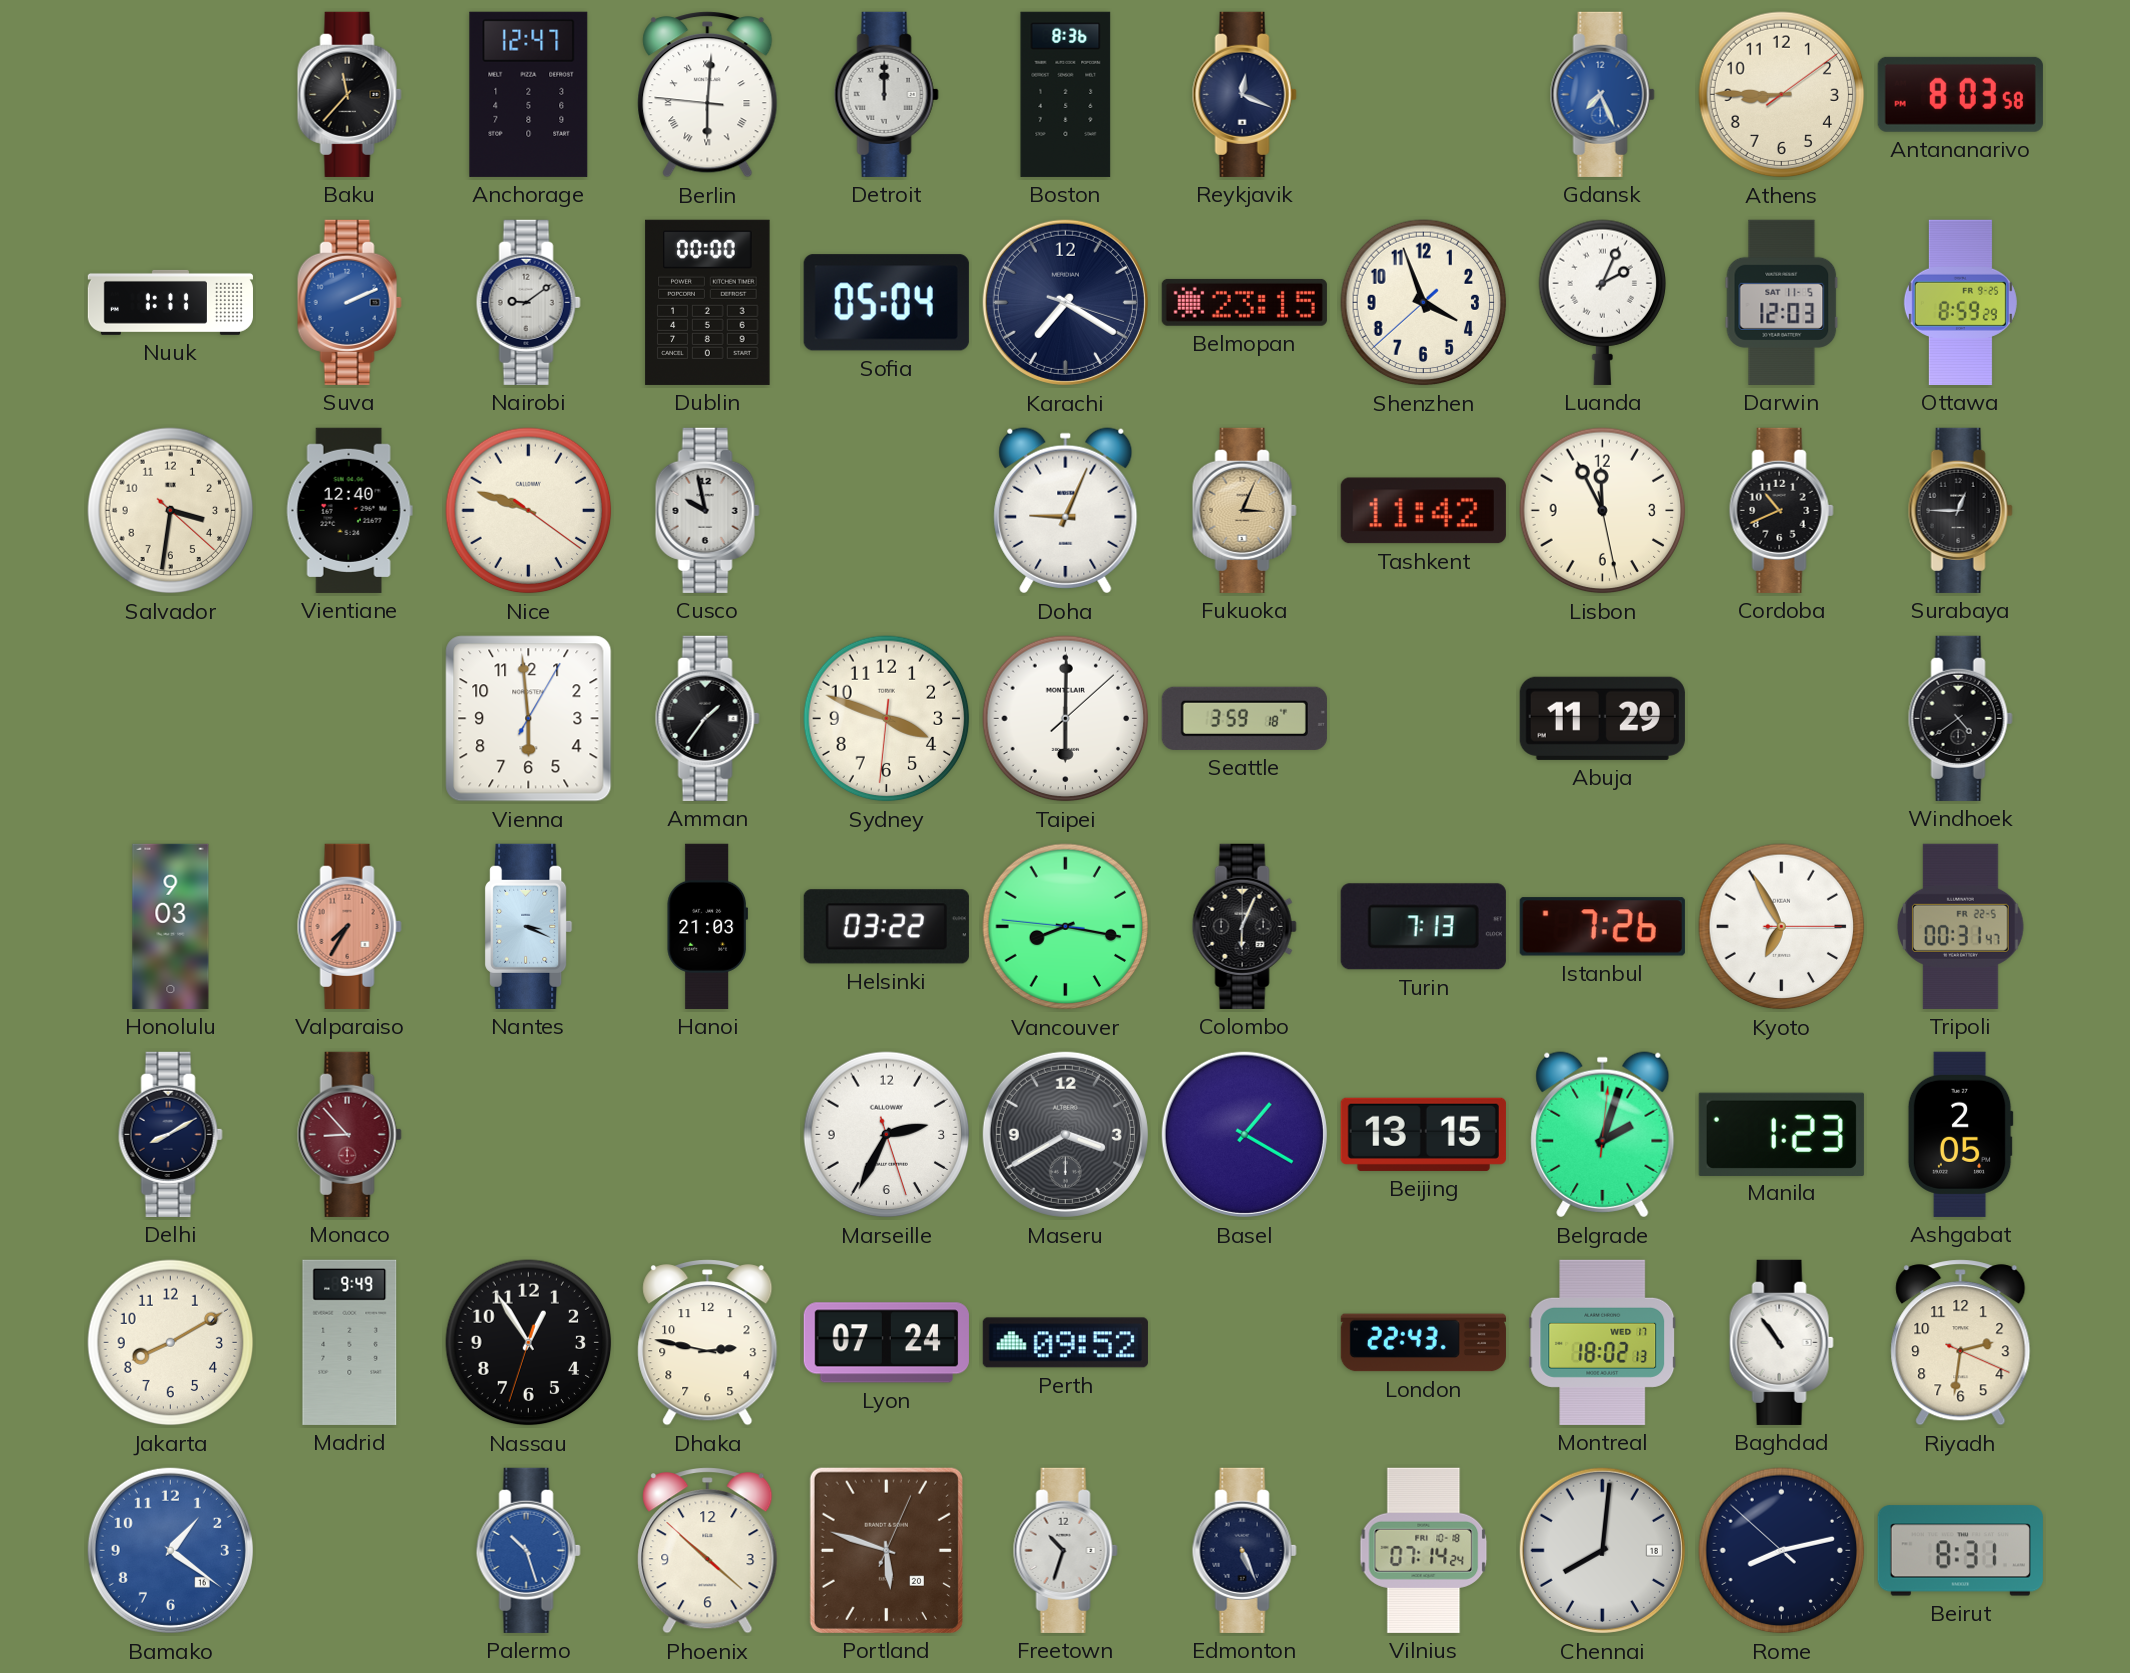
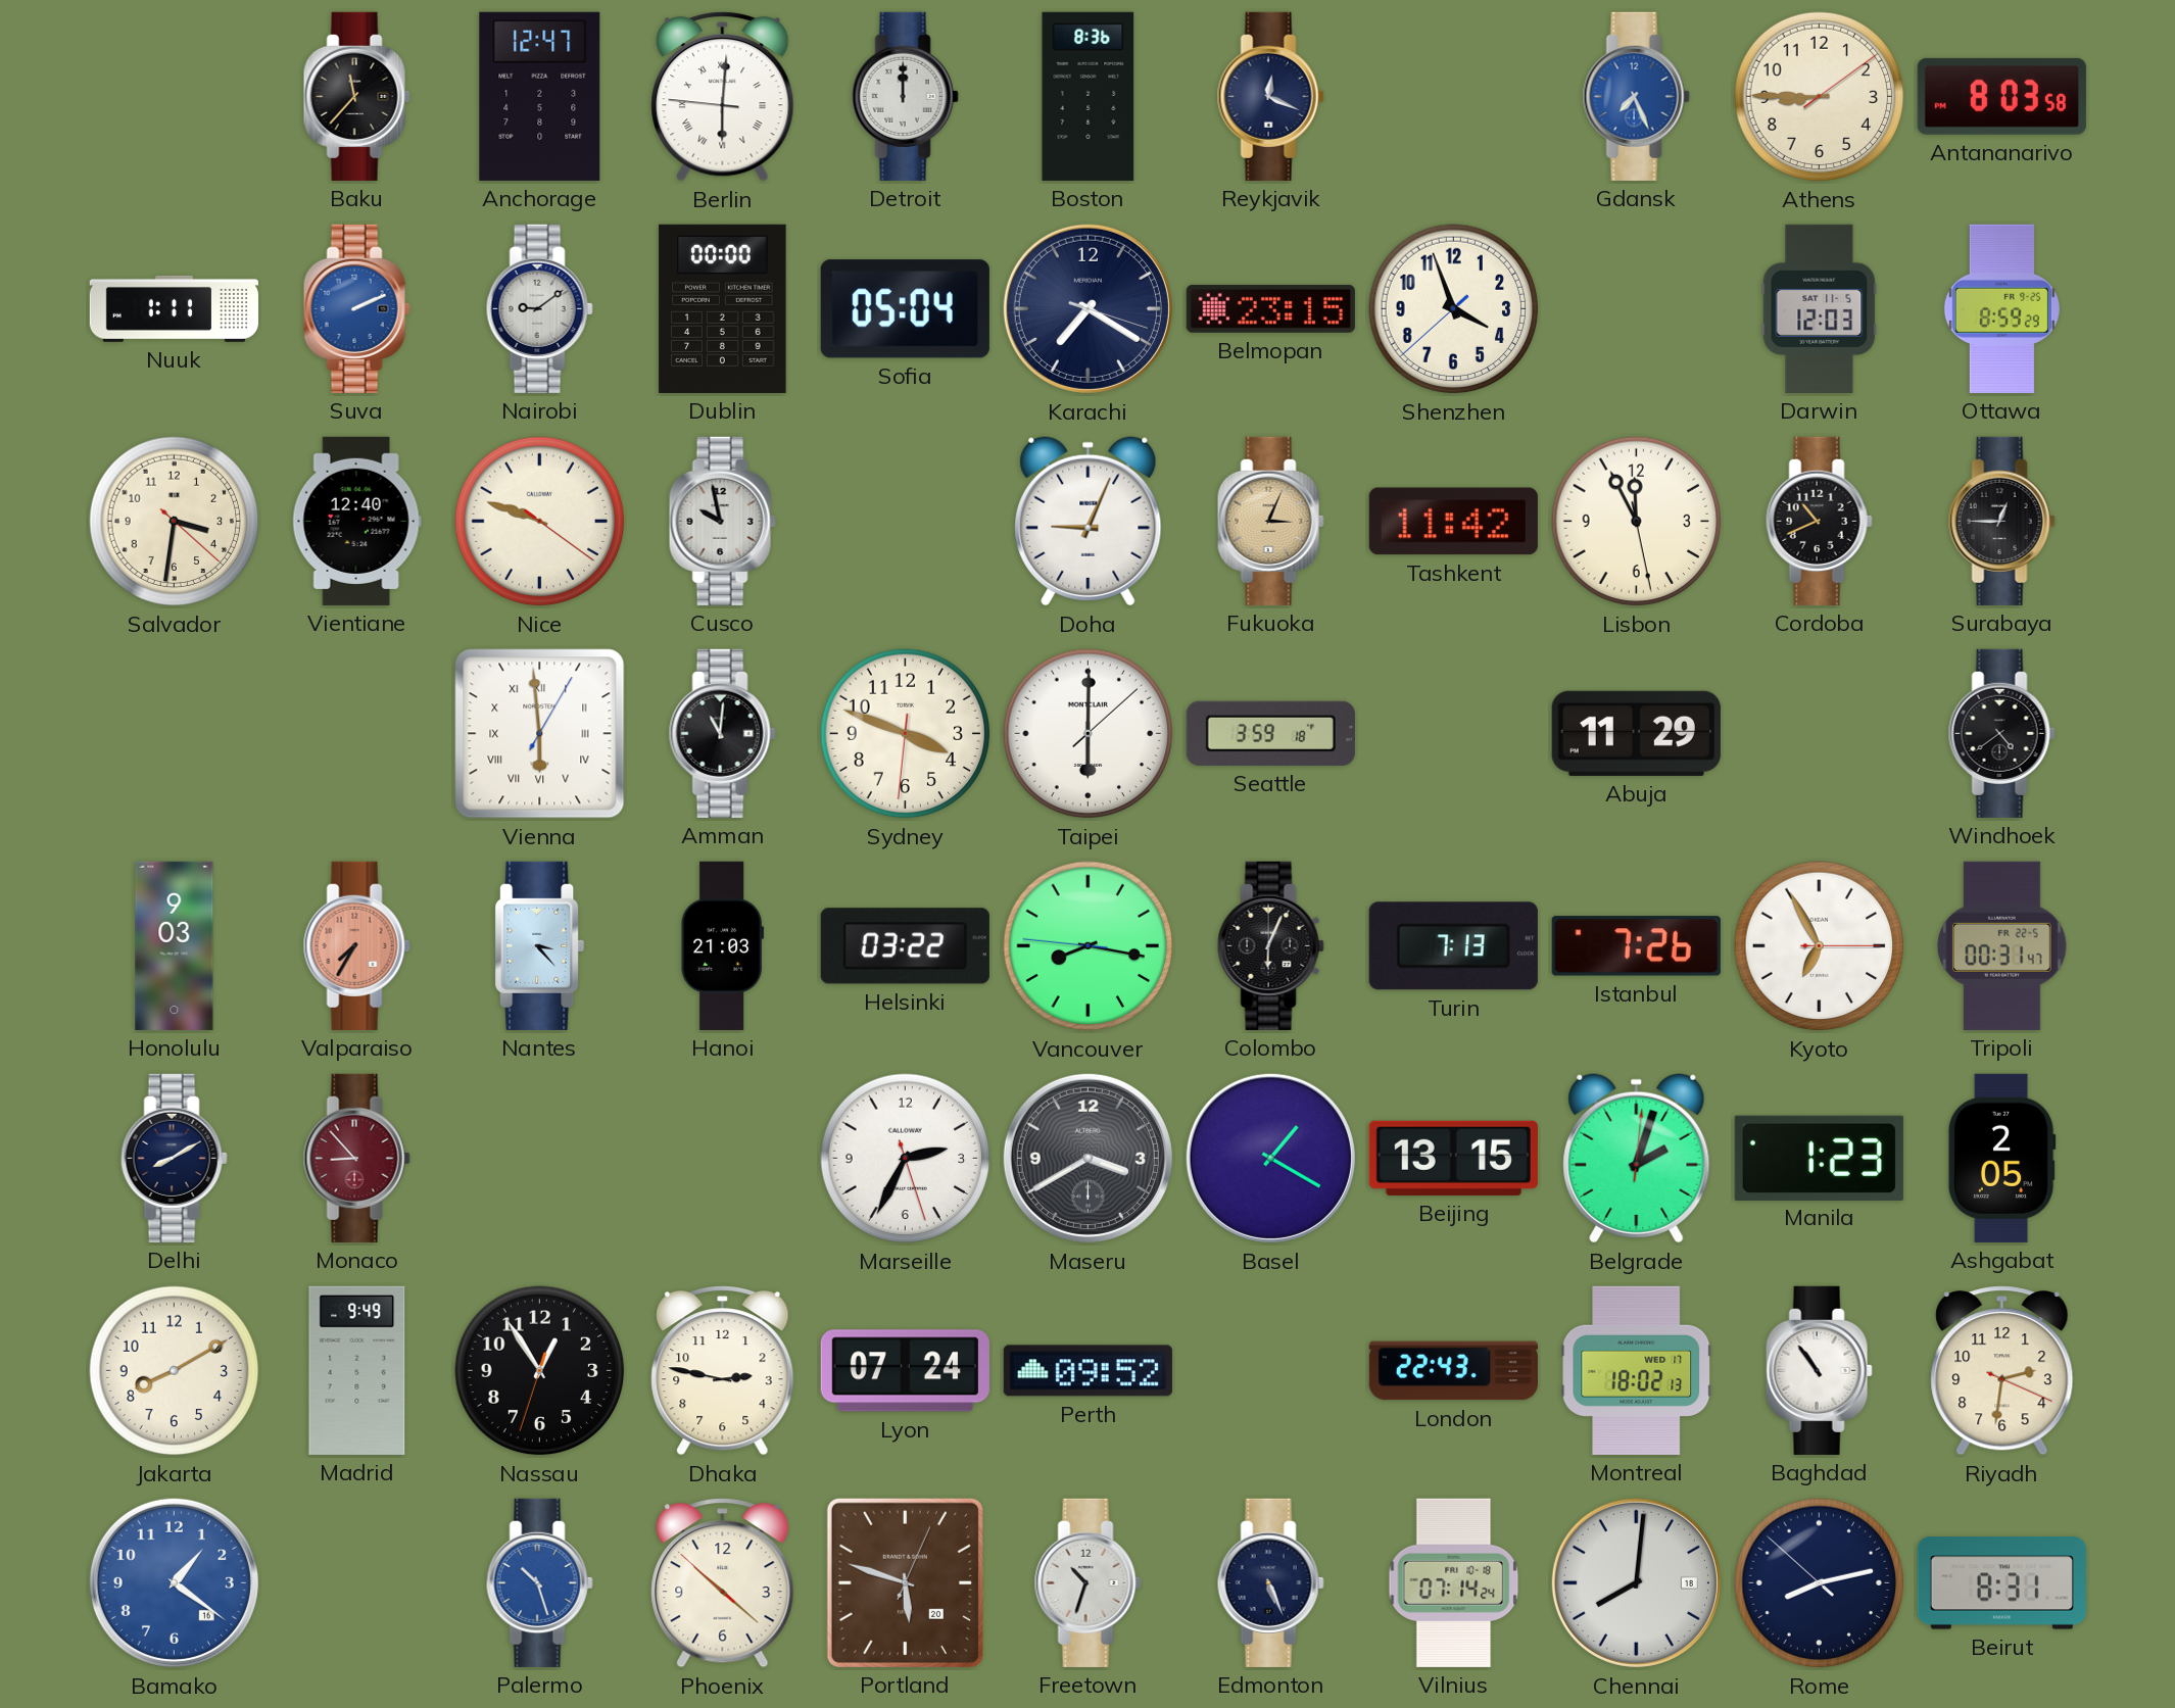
Luanda: 2:04 -> none
Vienna numerals: Arabic -> Roman
Amman: 1:36 -> 11:01
Nantes: 3:19 -> 3:23
